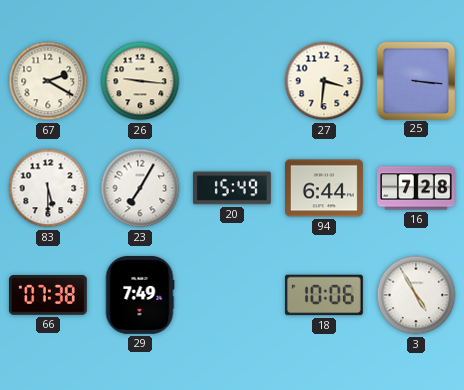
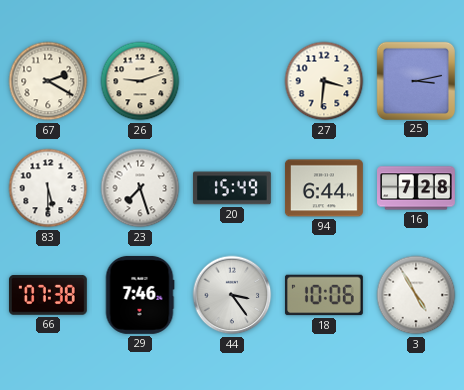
26: 9:16 -> 9:12
25: 3:16 -> 3:13
23: 7:05 -> 7:27
29: 7:49 -> 7:46
44: none -> 3:24
